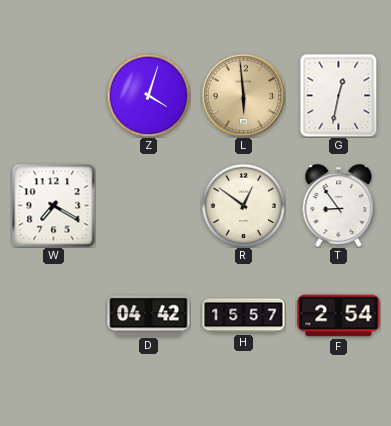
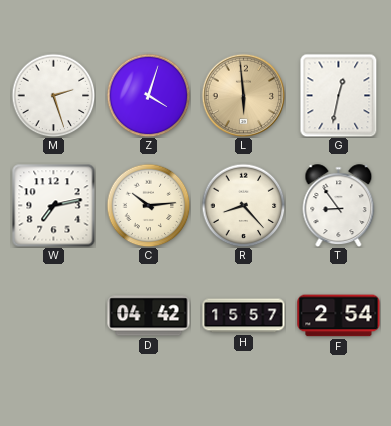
M: none -> 2:27
W: 7:20 -> 7:13
C: none -> 10:14
R: 12:51 -> 8:23
